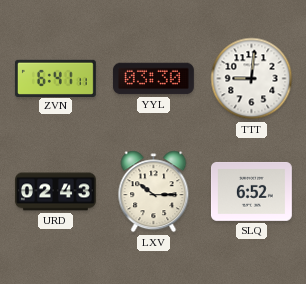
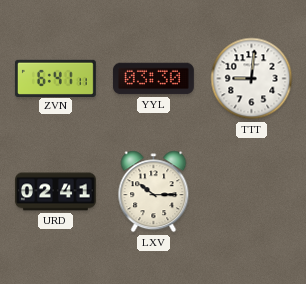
URD: 02:43 -> 02:41
SLQ: 6:52 -> none
